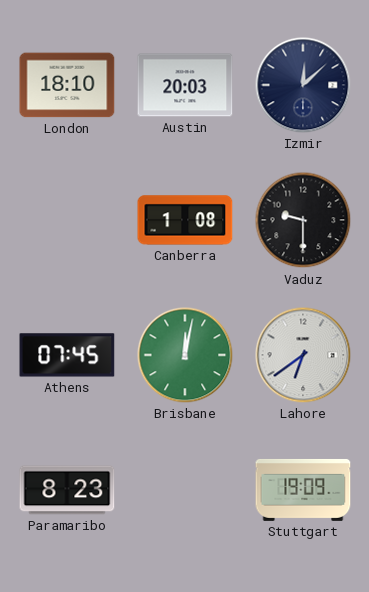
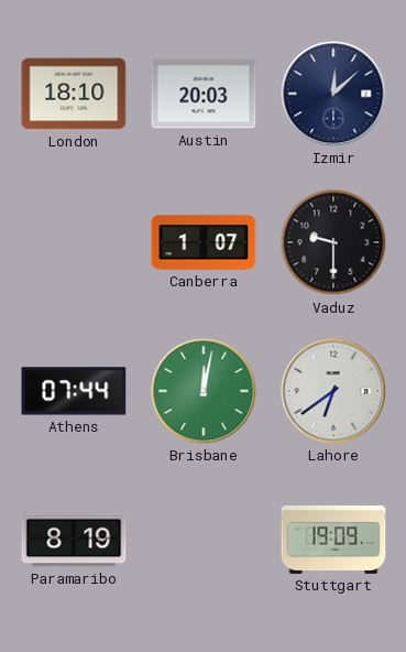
Canberra: 1:08 -> 1:07
Athens: 07:45 -> 07:44
Paramaribo: 8:23 -> 8:19
